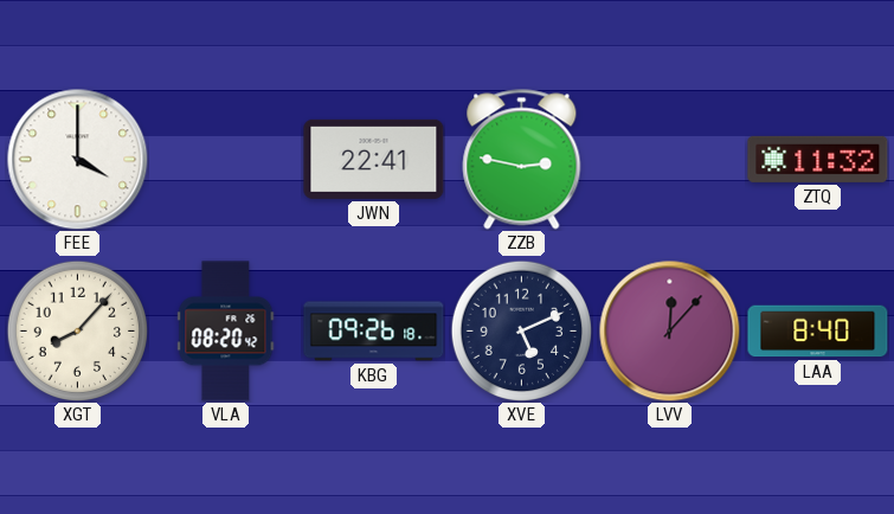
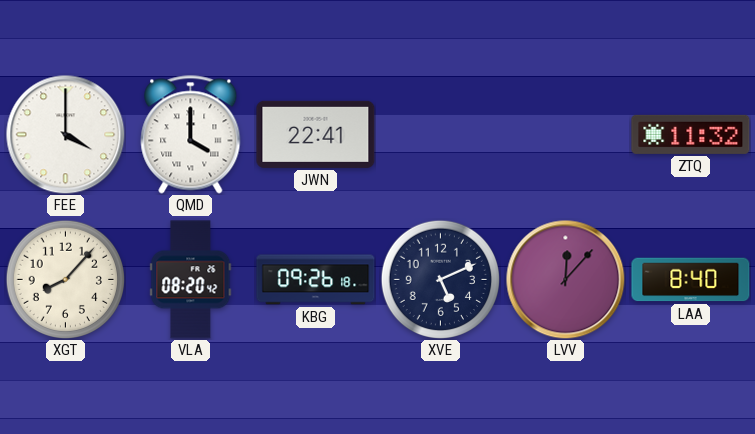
QMD: none -> 4:00
ZZB: 2:47 -> none
